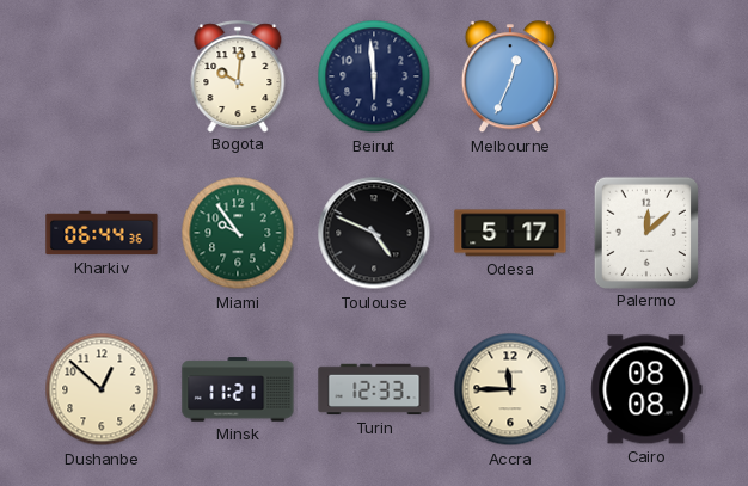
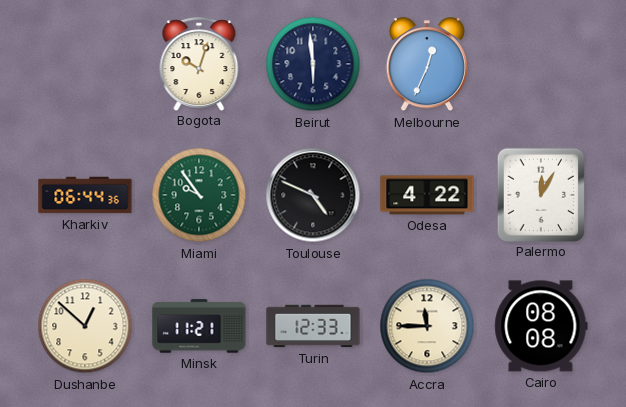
Bogota: 10:01 -> 10:03
Odesa: 5:17 -> 4:22
Palermo: 12:08 -> 12:05
